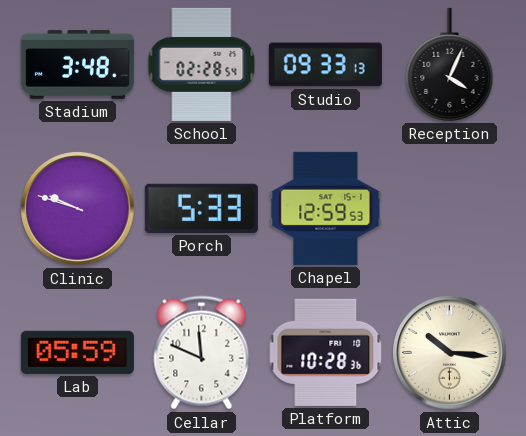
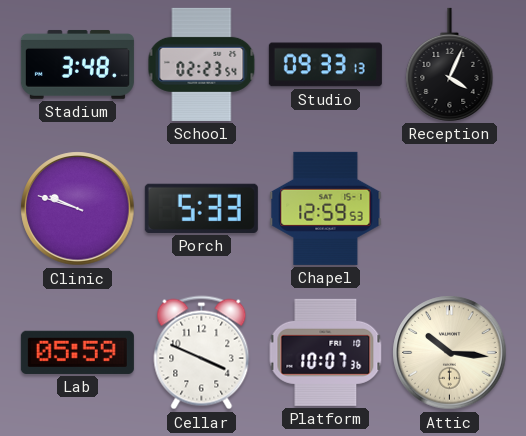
School: 02:28 -> 02:23
Cellar: 11:49 -> 3:49
Platform: 10:28 -> 10:07
